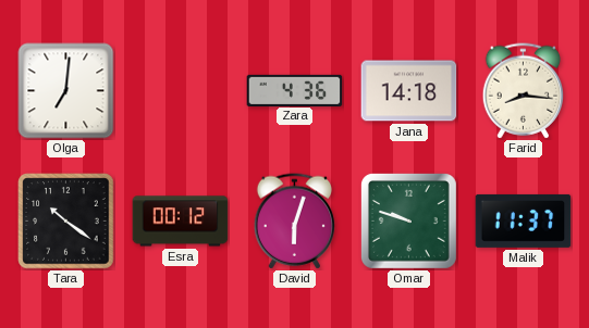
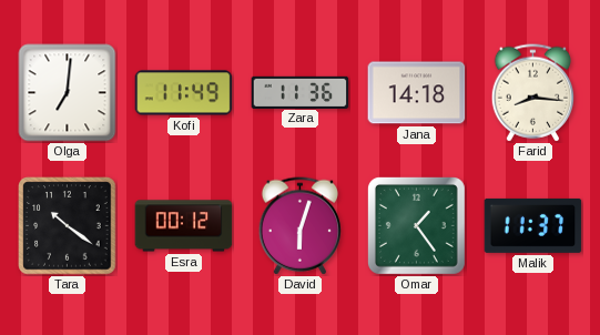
Kofi: none -> 11:49
Zara: 4:36 -> 11:36
Omar: 9:48 -> 1:24
